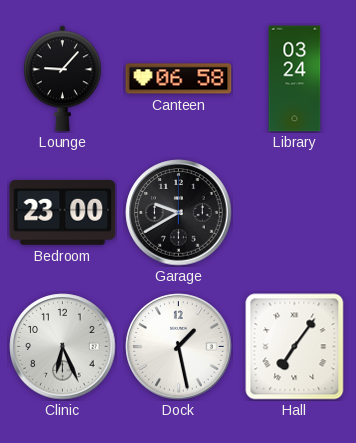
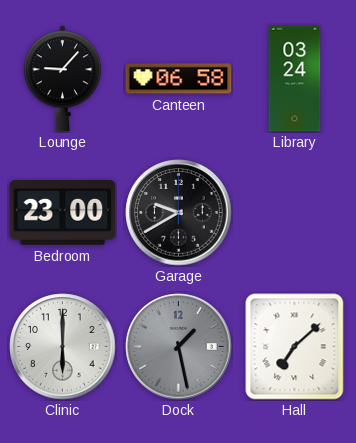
Clinic: 6:26 -> 6:00
Dock dial: white -> grey
Hall: 7:06 -> 7:08
